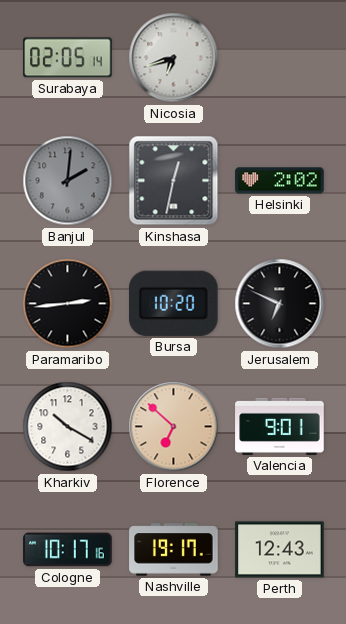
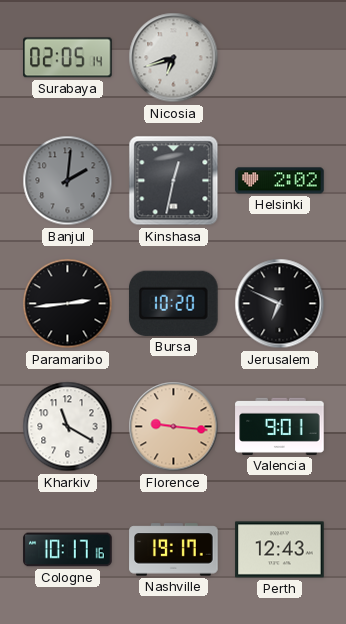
Kharkiv: 10:20 -> 11:20
Florence: 6:52 -> 9:16
